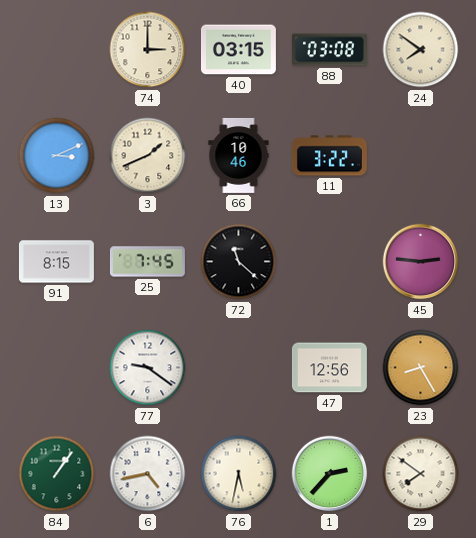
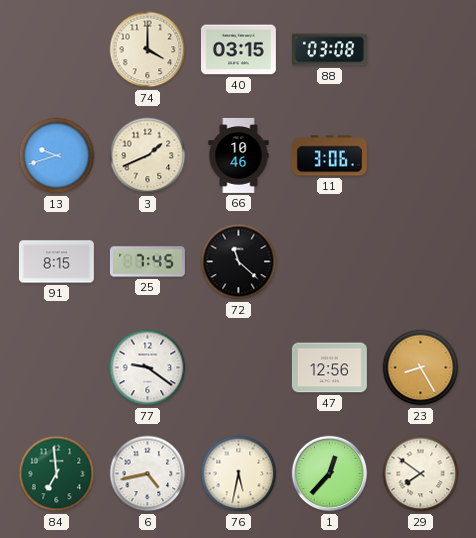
74: 3:00 -> 4:00
24: 7:51 -> none
13: 3:11 -> 9:42
11: 3:22 -> 3:06
45: 2:46 -> none
84: 1:06 -> 6:59
1: 2:37 -> 12:37
